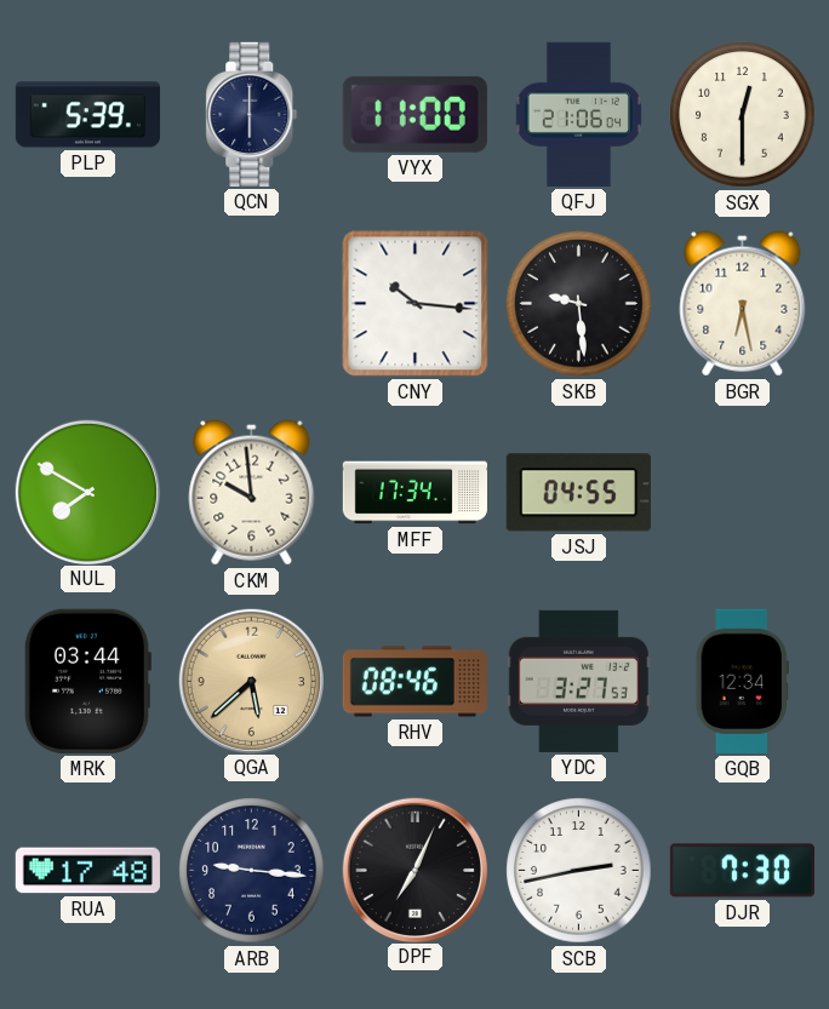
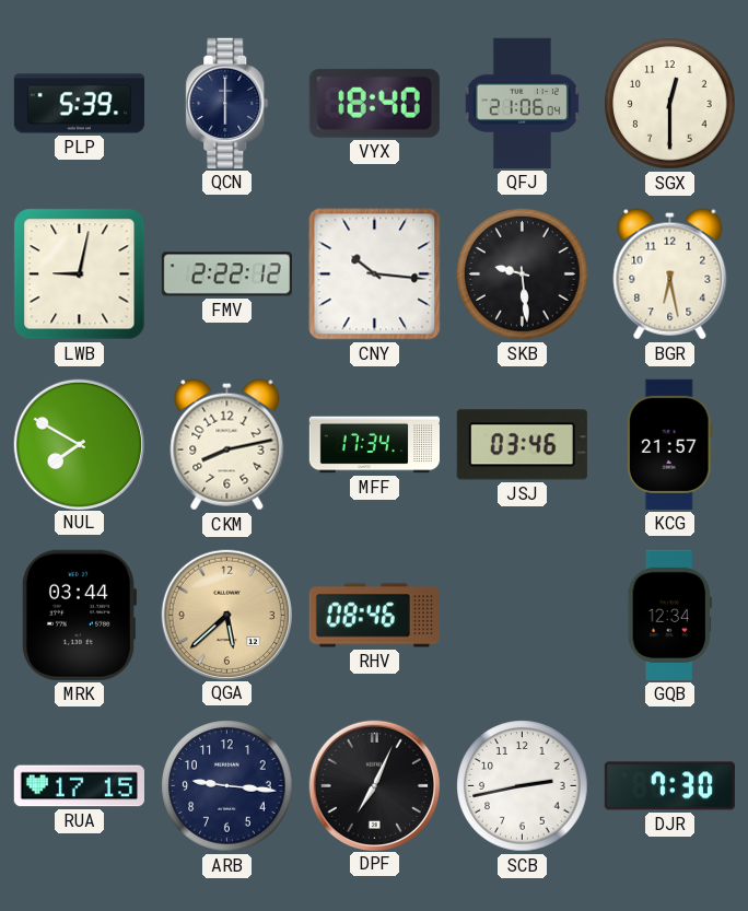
VYX: 11:00 -> 18:40
LWB: none -> 9:02
FMV: none -> 2:22
CKM: 9:59 -> 8:13
JSJ: 04:55 -> 03:46
KCG: none -> 21:57
YDC: 3:27 -> none
RUA: 17:48 -> 17:15
